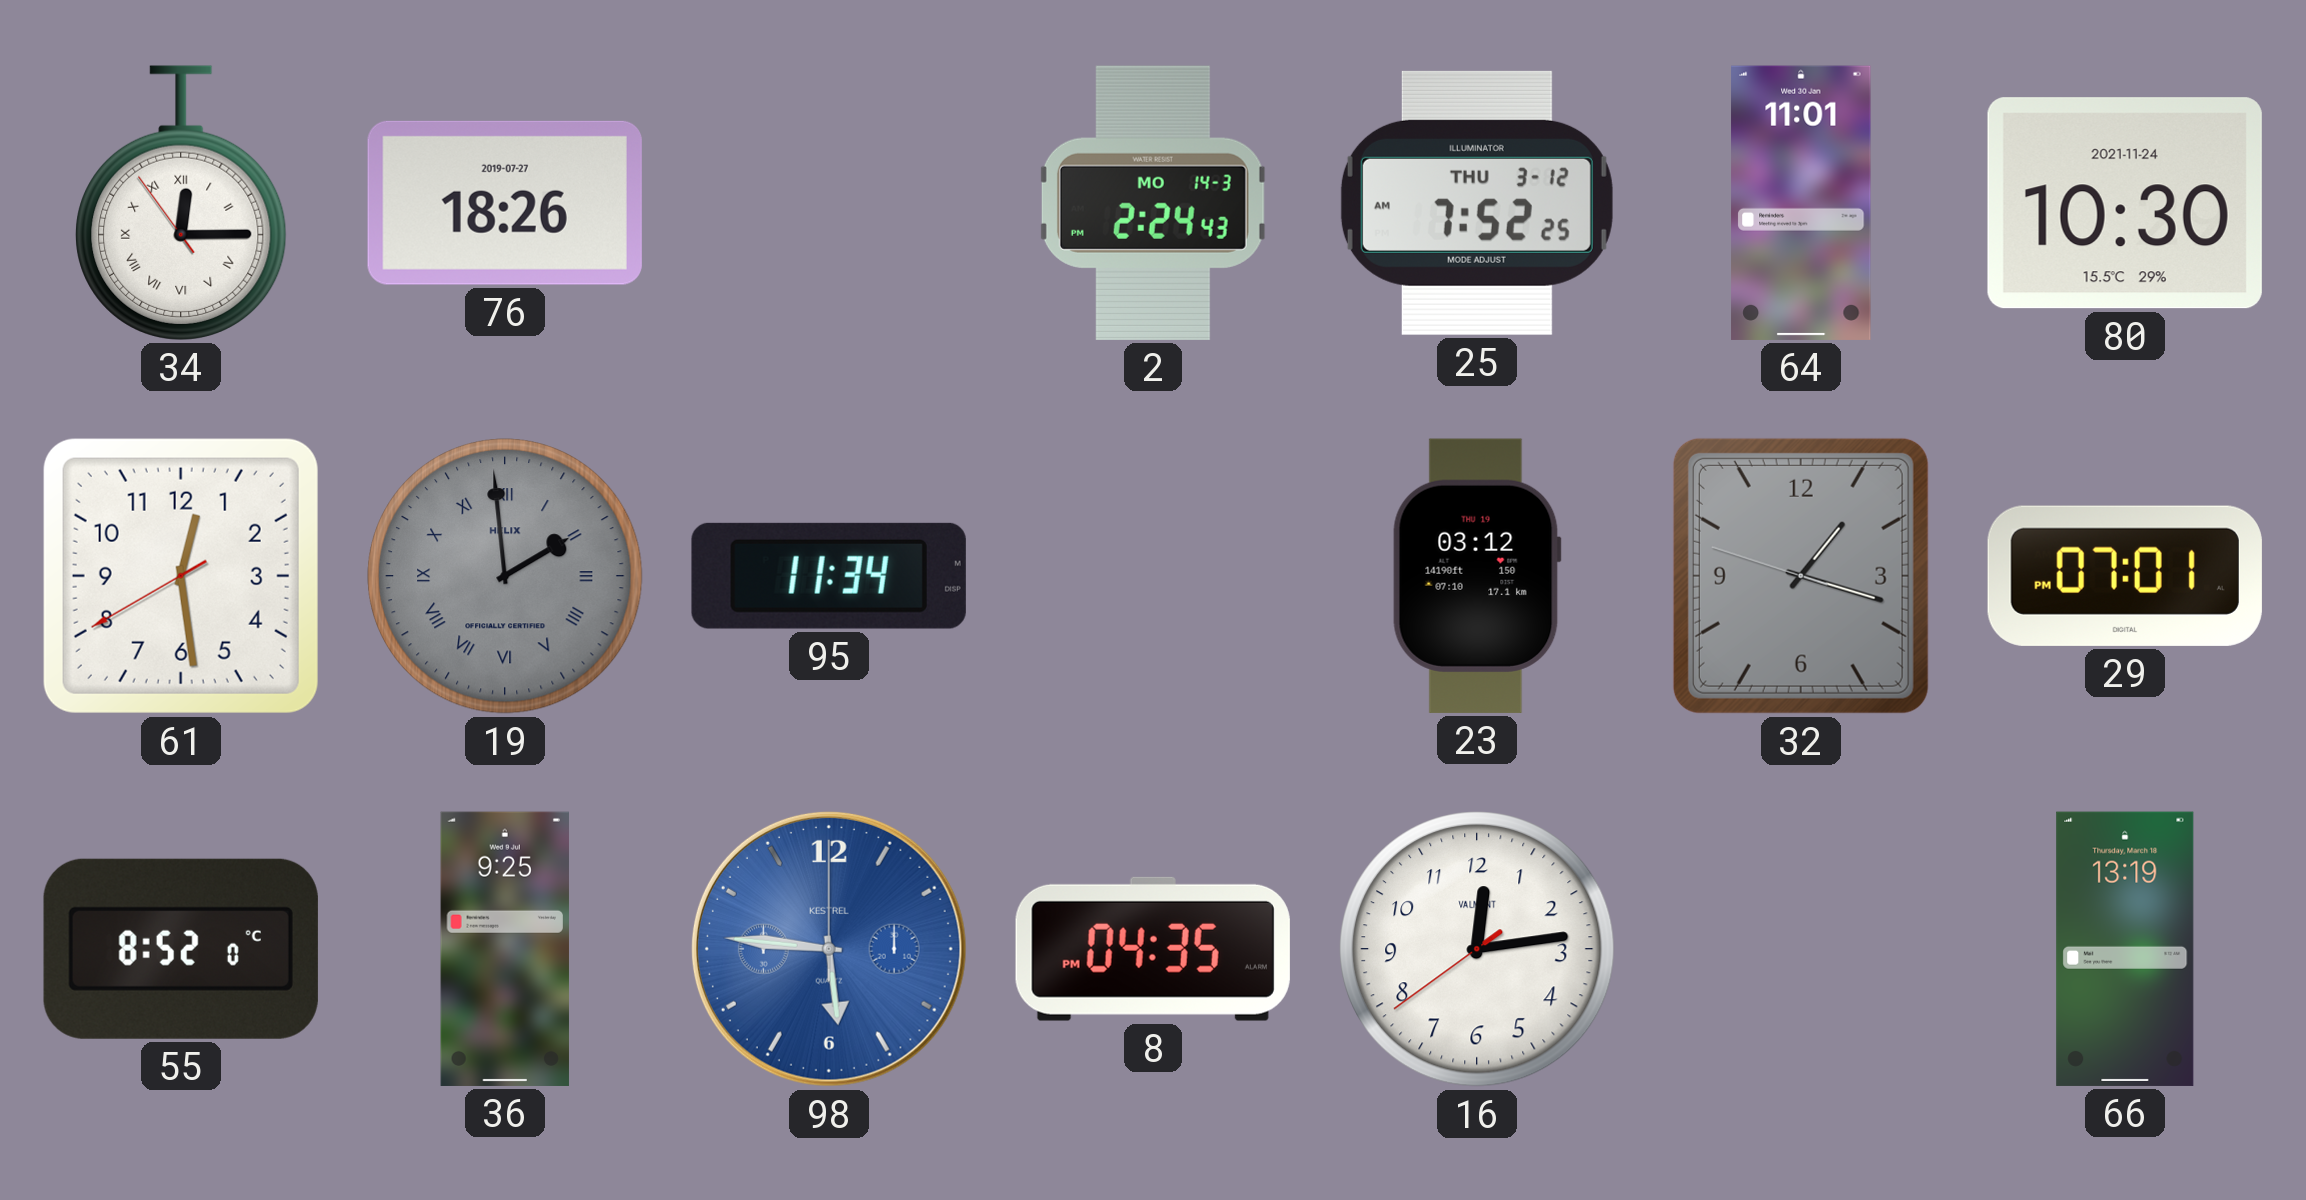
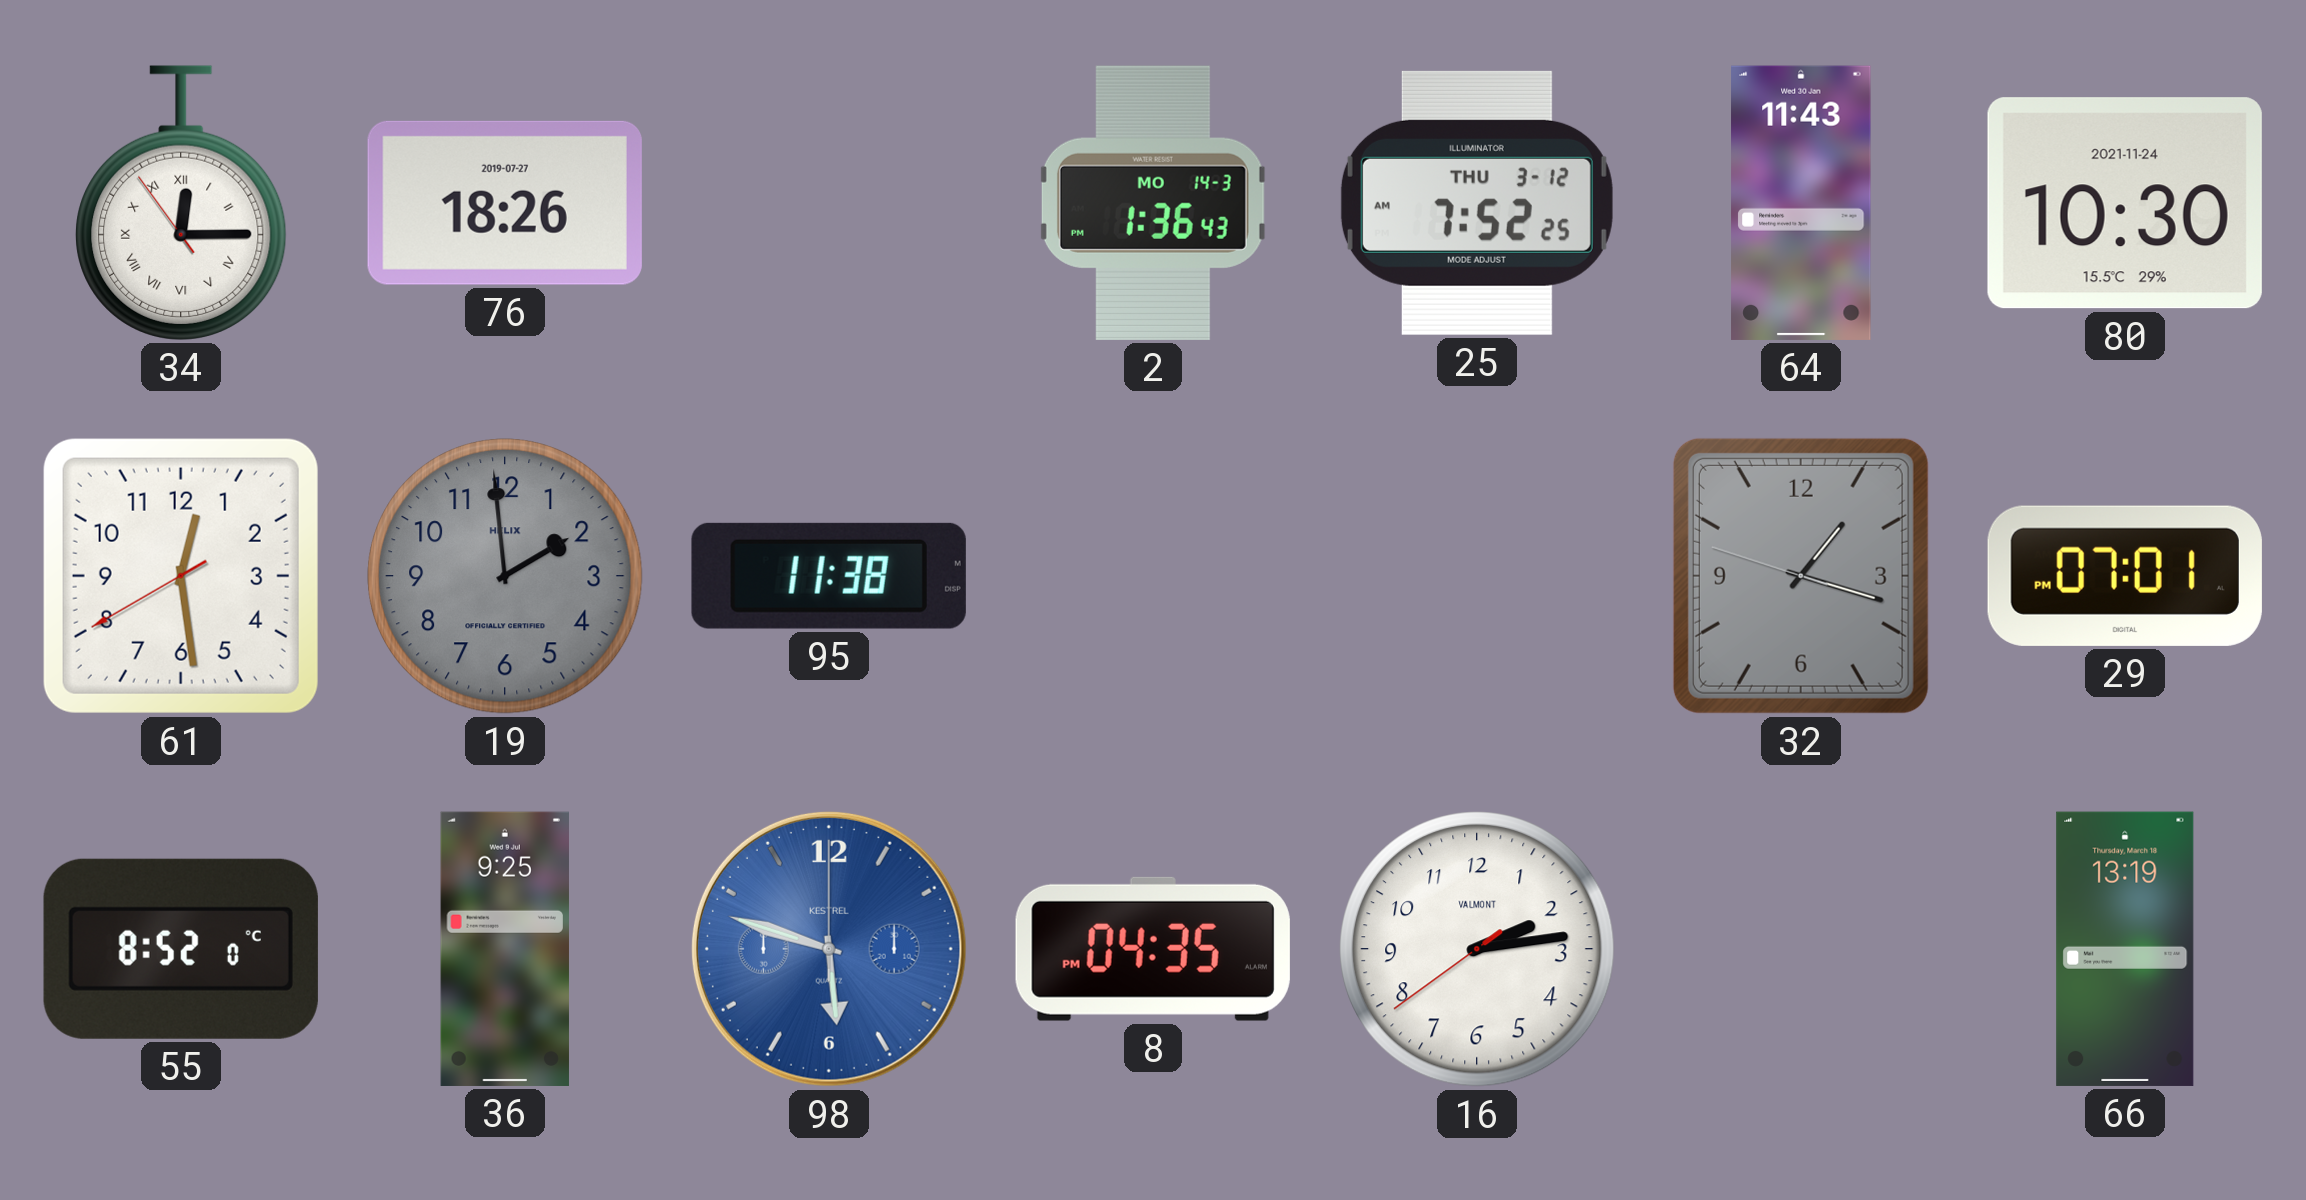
2: 2:24 -> 1:36
64: 11:01 -> 11:43
19 numerals: Roman -> Arabic
95: 11:34 -> 11:38
23: 03:12 -> none
98: 5:46 -> 5:48
16: 12:13 -> 2:13
